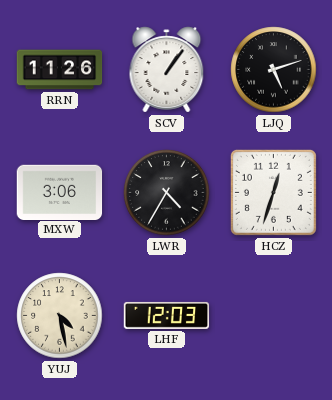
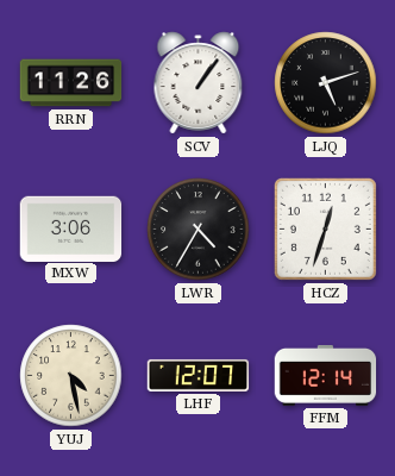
LHF: 12:03 -> 12:07
FFM: none -> 12:14
